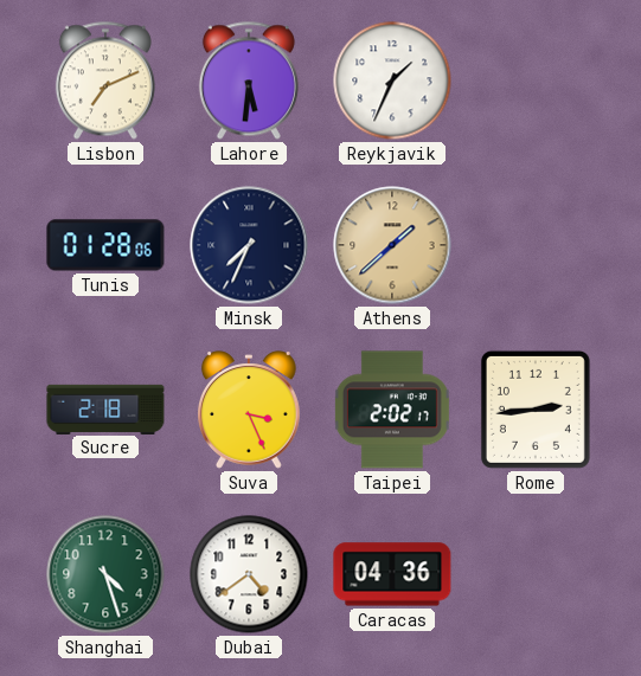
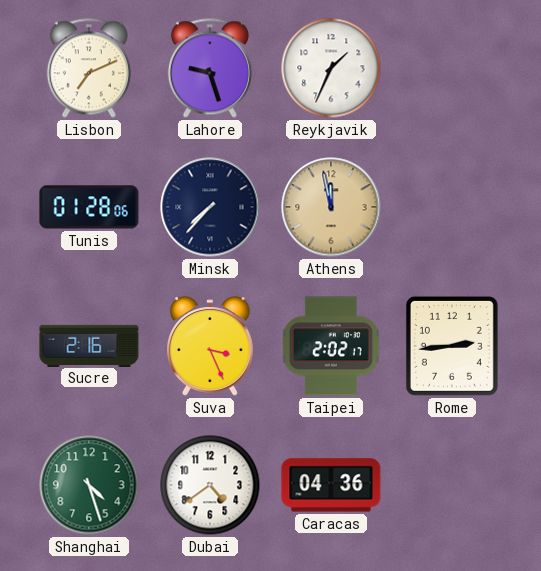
Lahore: 5:31 -> 9:27
Minsk: 7:34 -> 7:37
Athens: 1:38 -> 11:58
Sucre: 2:18 -> 2:16
